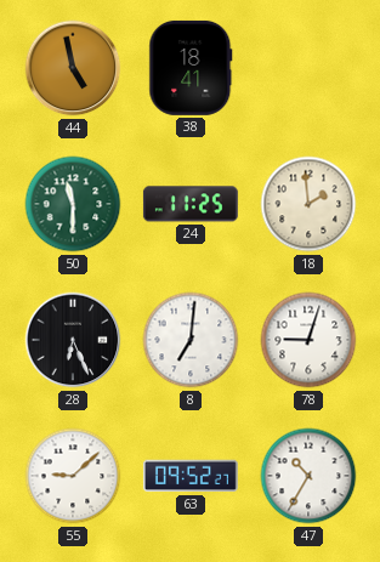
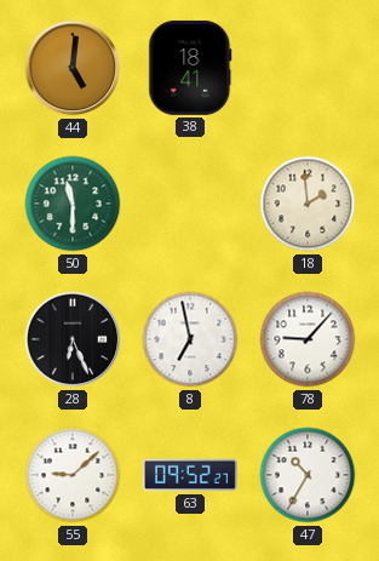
44: 4:58 -> 5:01
24: 11:25 -> none
8: 7:01 -> 6:58
78: 9:03 -> 9:07
